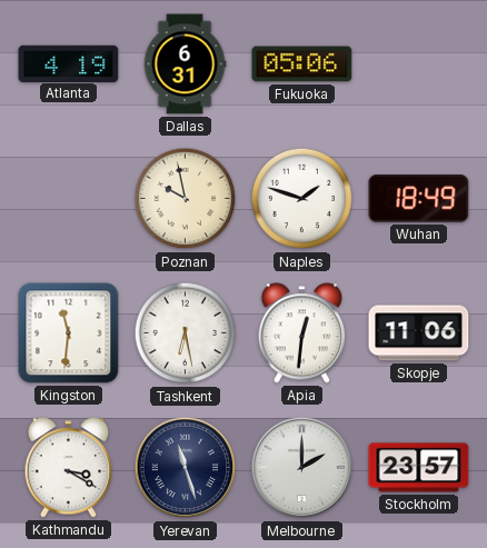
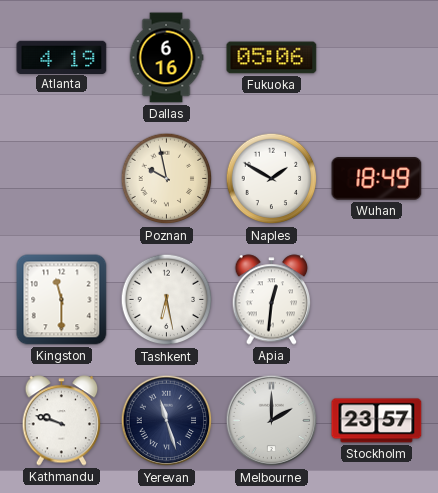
Dallas: 6:31 -> 6:16
Naples: 1:48 -> 1:50
Kingston: 11:31 -> 11:30
Skopje: 11:06 -> none
Kathmandu: 3:20 -> 9:48
